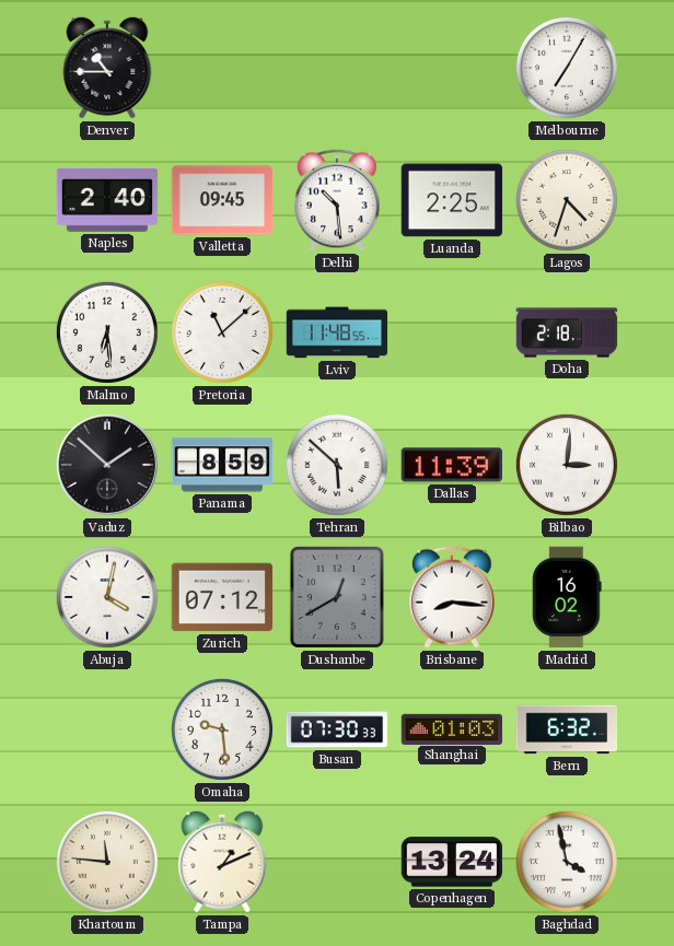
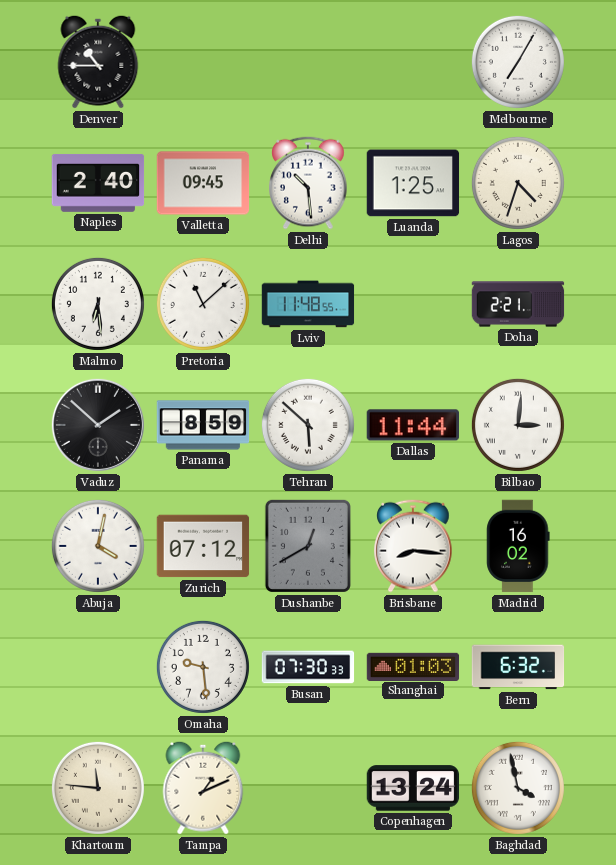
Luanda: 2:25 -> 1:25
Doha: 2:18 -> 2:21
Dallas: 11:39 -> 11:44
